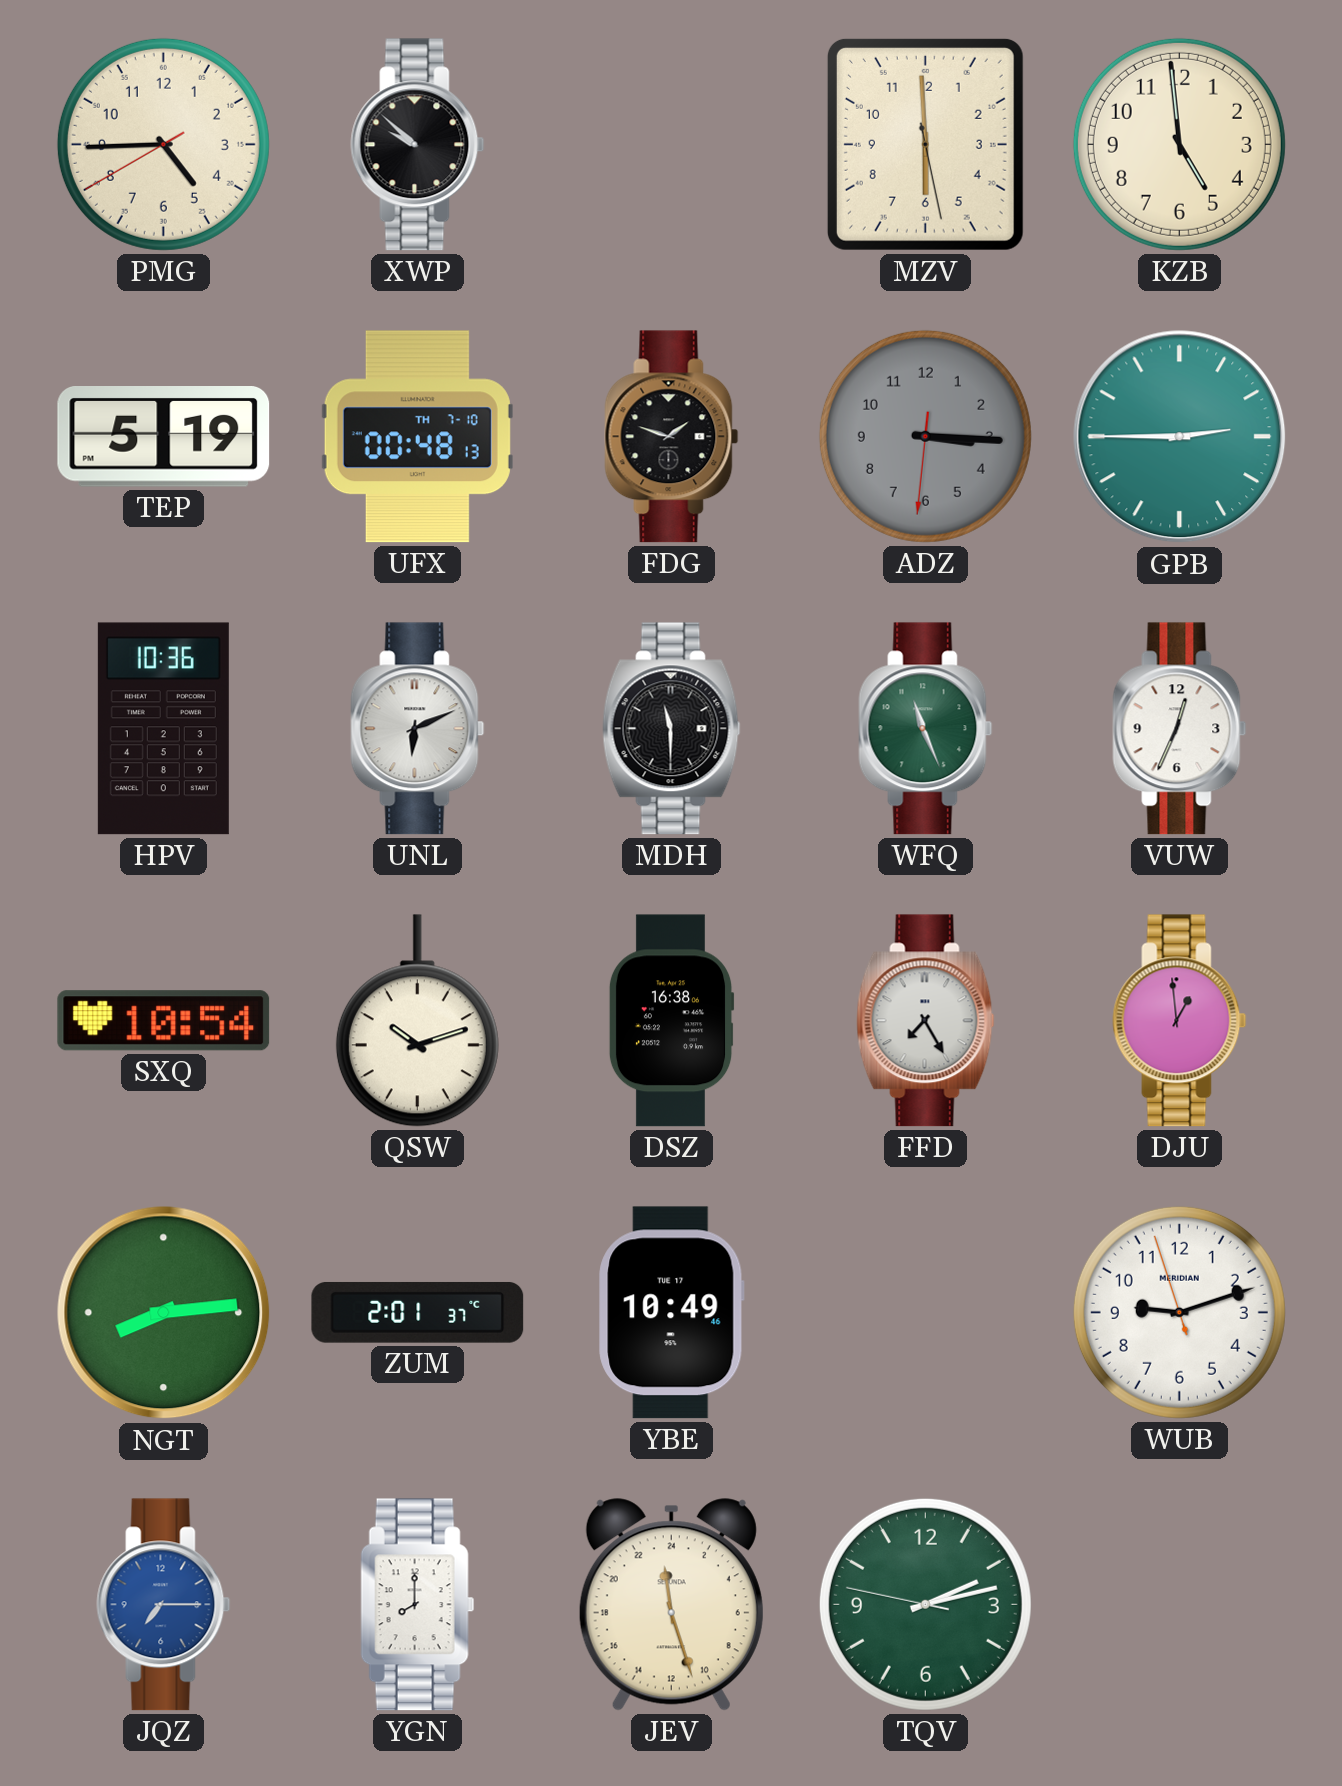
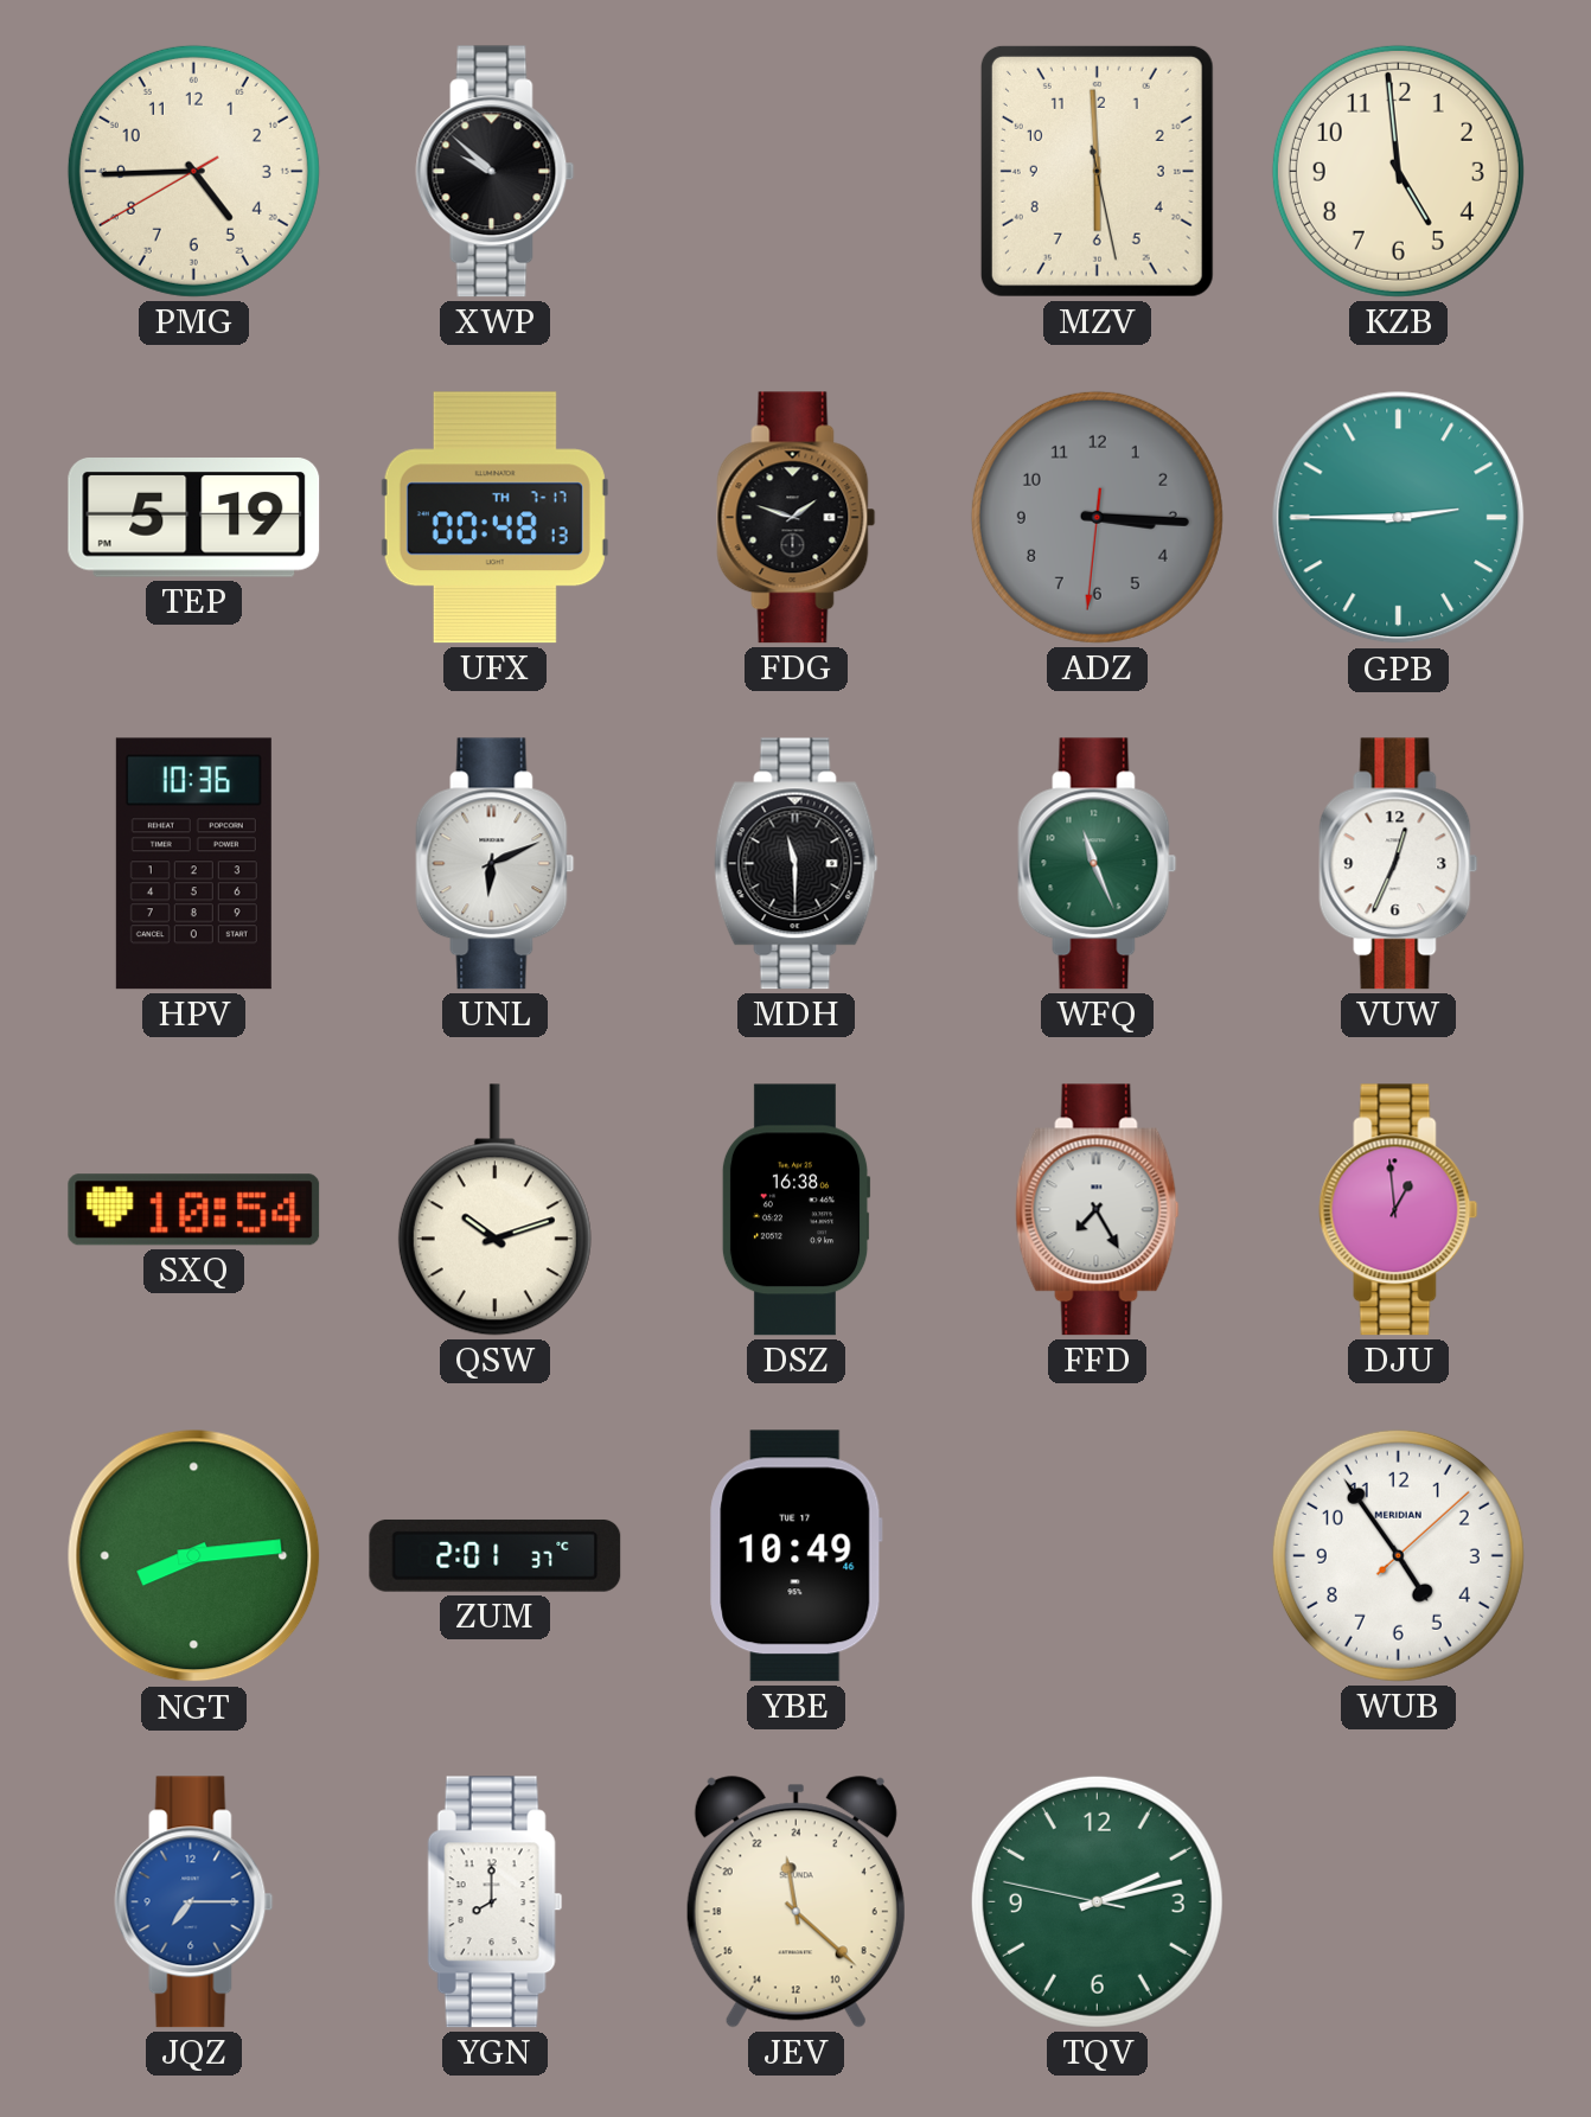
UFX date: TH 7-10 -> TH 7-17
WUB: 9:11 -> 4:54
JEV: 23:27 -> 23:22
